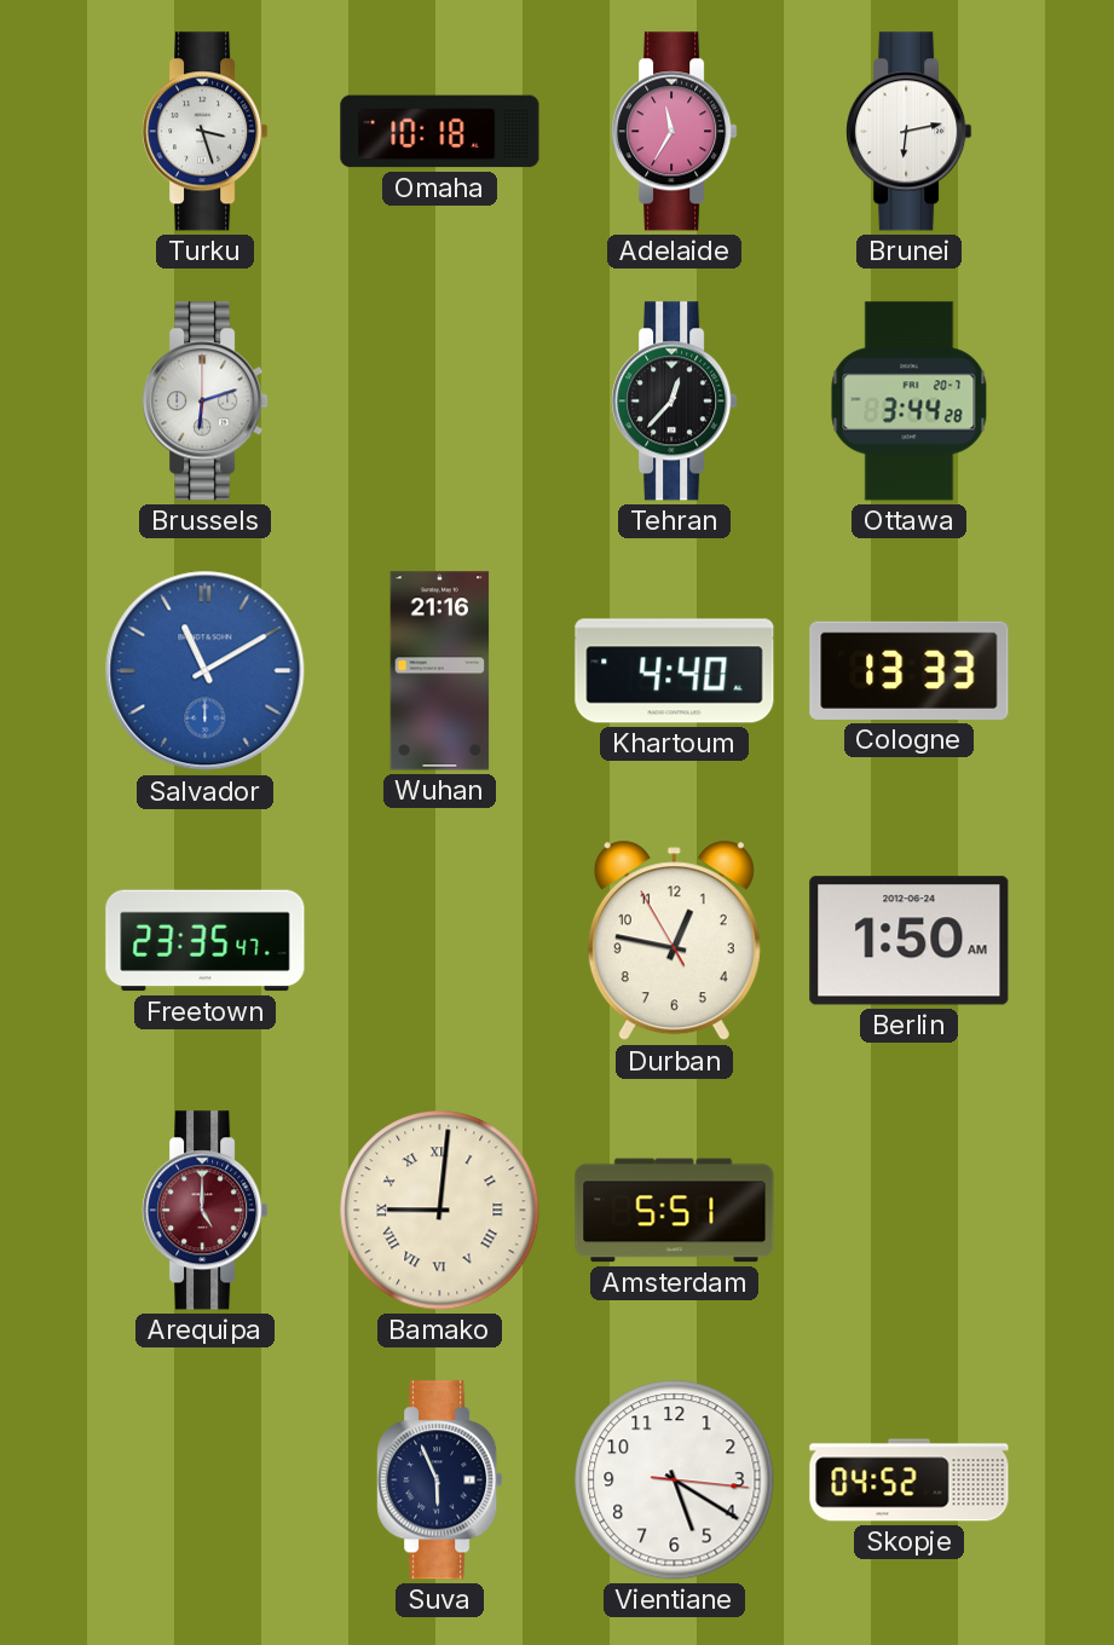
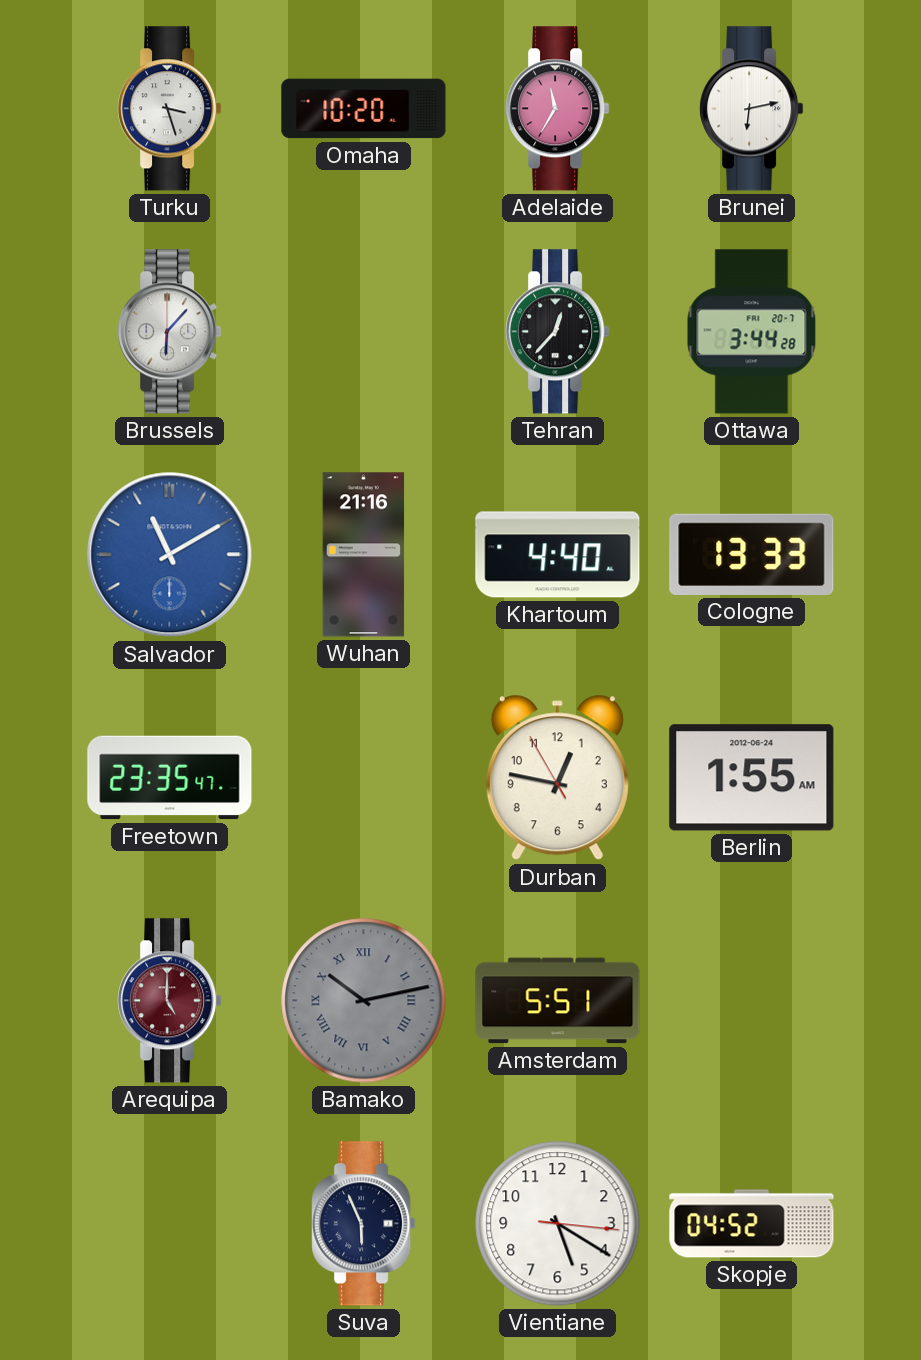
Omaha: 10:18 -> 10:20
Brussels: 6:12 -> 6:07
Berlin: 1:50 -> 1:55
Bamako: 9:01 -> 10:13
Bamako dial: cream -> grey
